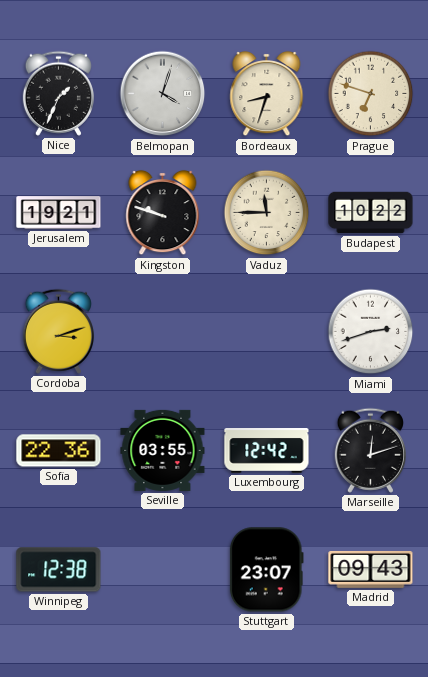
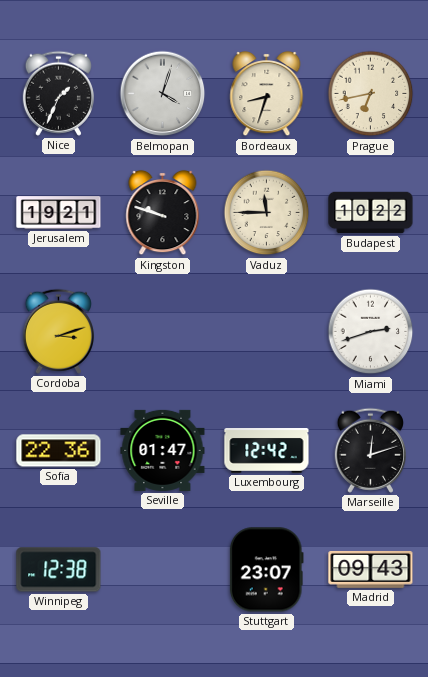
Prague: 6:48 -> 6:43
Seville: 03:55 -> 01:47
